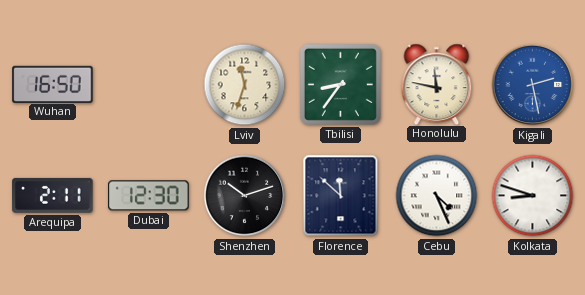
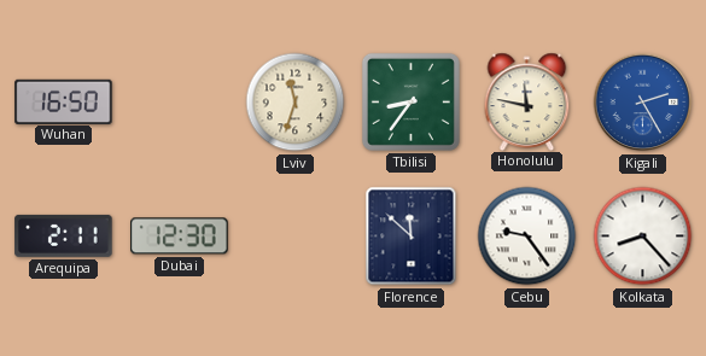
Kigali: 2:28 -> 2:25
Shenzhen: 10:12 -> none
Cebu: 4:26 -> 9:24
Kolkata: 8:48 -> 8:23
